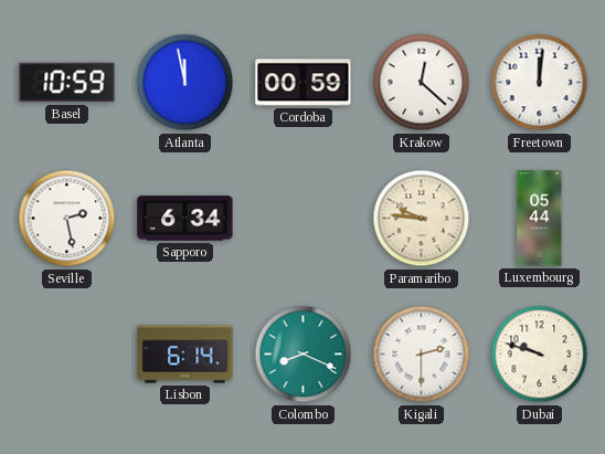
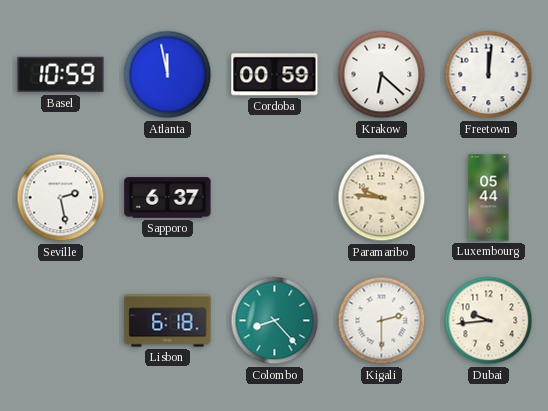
Krakow: 12:22 -> 6:22
Sapporo: 6:34 -> 6:37
Lisbon: 6:14 -> 6:18
Colombo: 8:19 -> 8:23
Dubai: 9:48 -> 9:44
